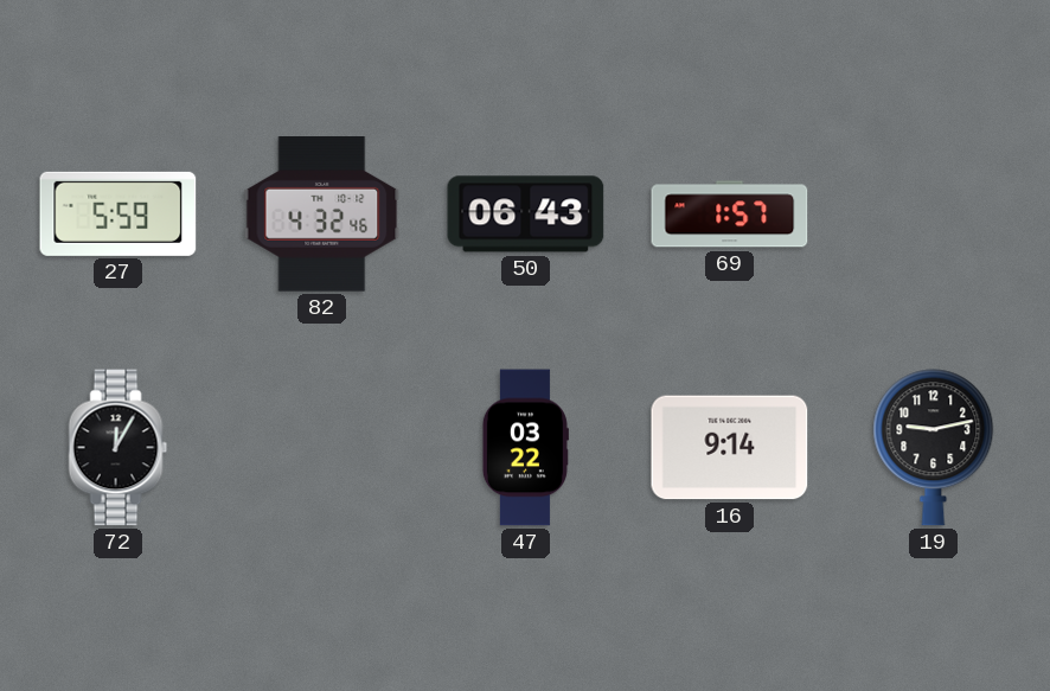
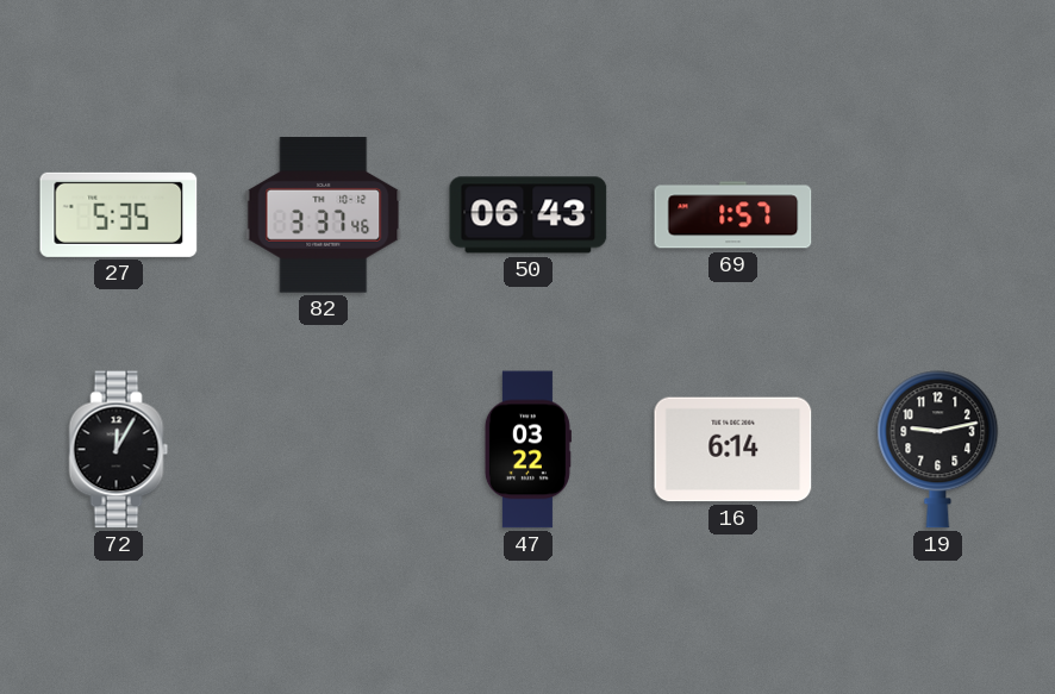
27: 5:59 -> 5:35
82: 4:32 -> 3:37
16: 9:14 -> 6:14
